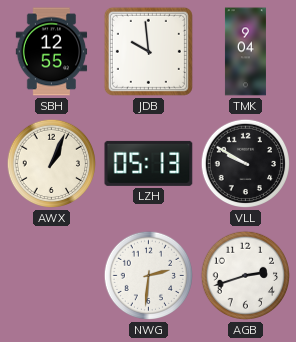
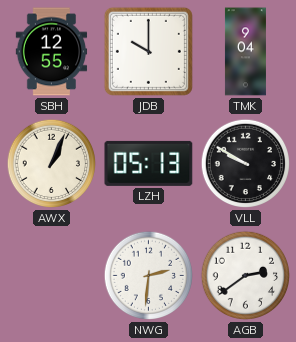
JDB: 9:59 -> 10:00
AGB: 2:42 -> 2:39
